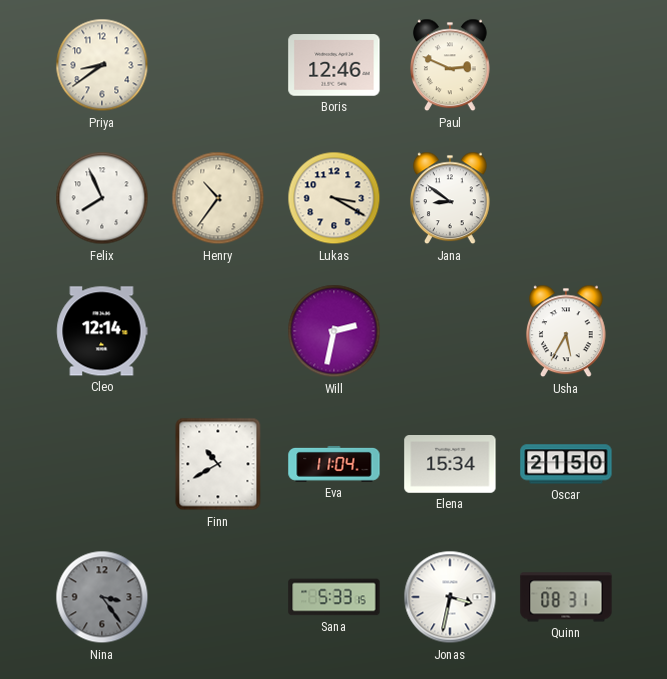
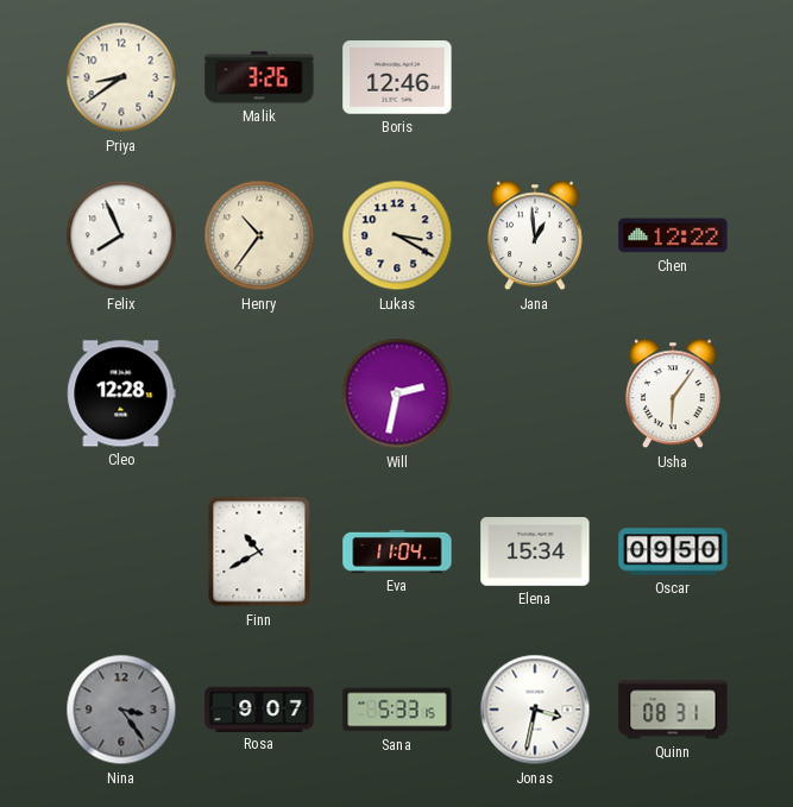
Malik: none -> 3:26
Paul: 2:49 -> none
Jana: 8:51 -> 12:59
Chen: none -> 12:22
Cleo: 12:14 -> 12:28
Usha: 5:35 -> 6:06
Oscar: 21:50 -> 09:50
Rosa: none -> 9:07
